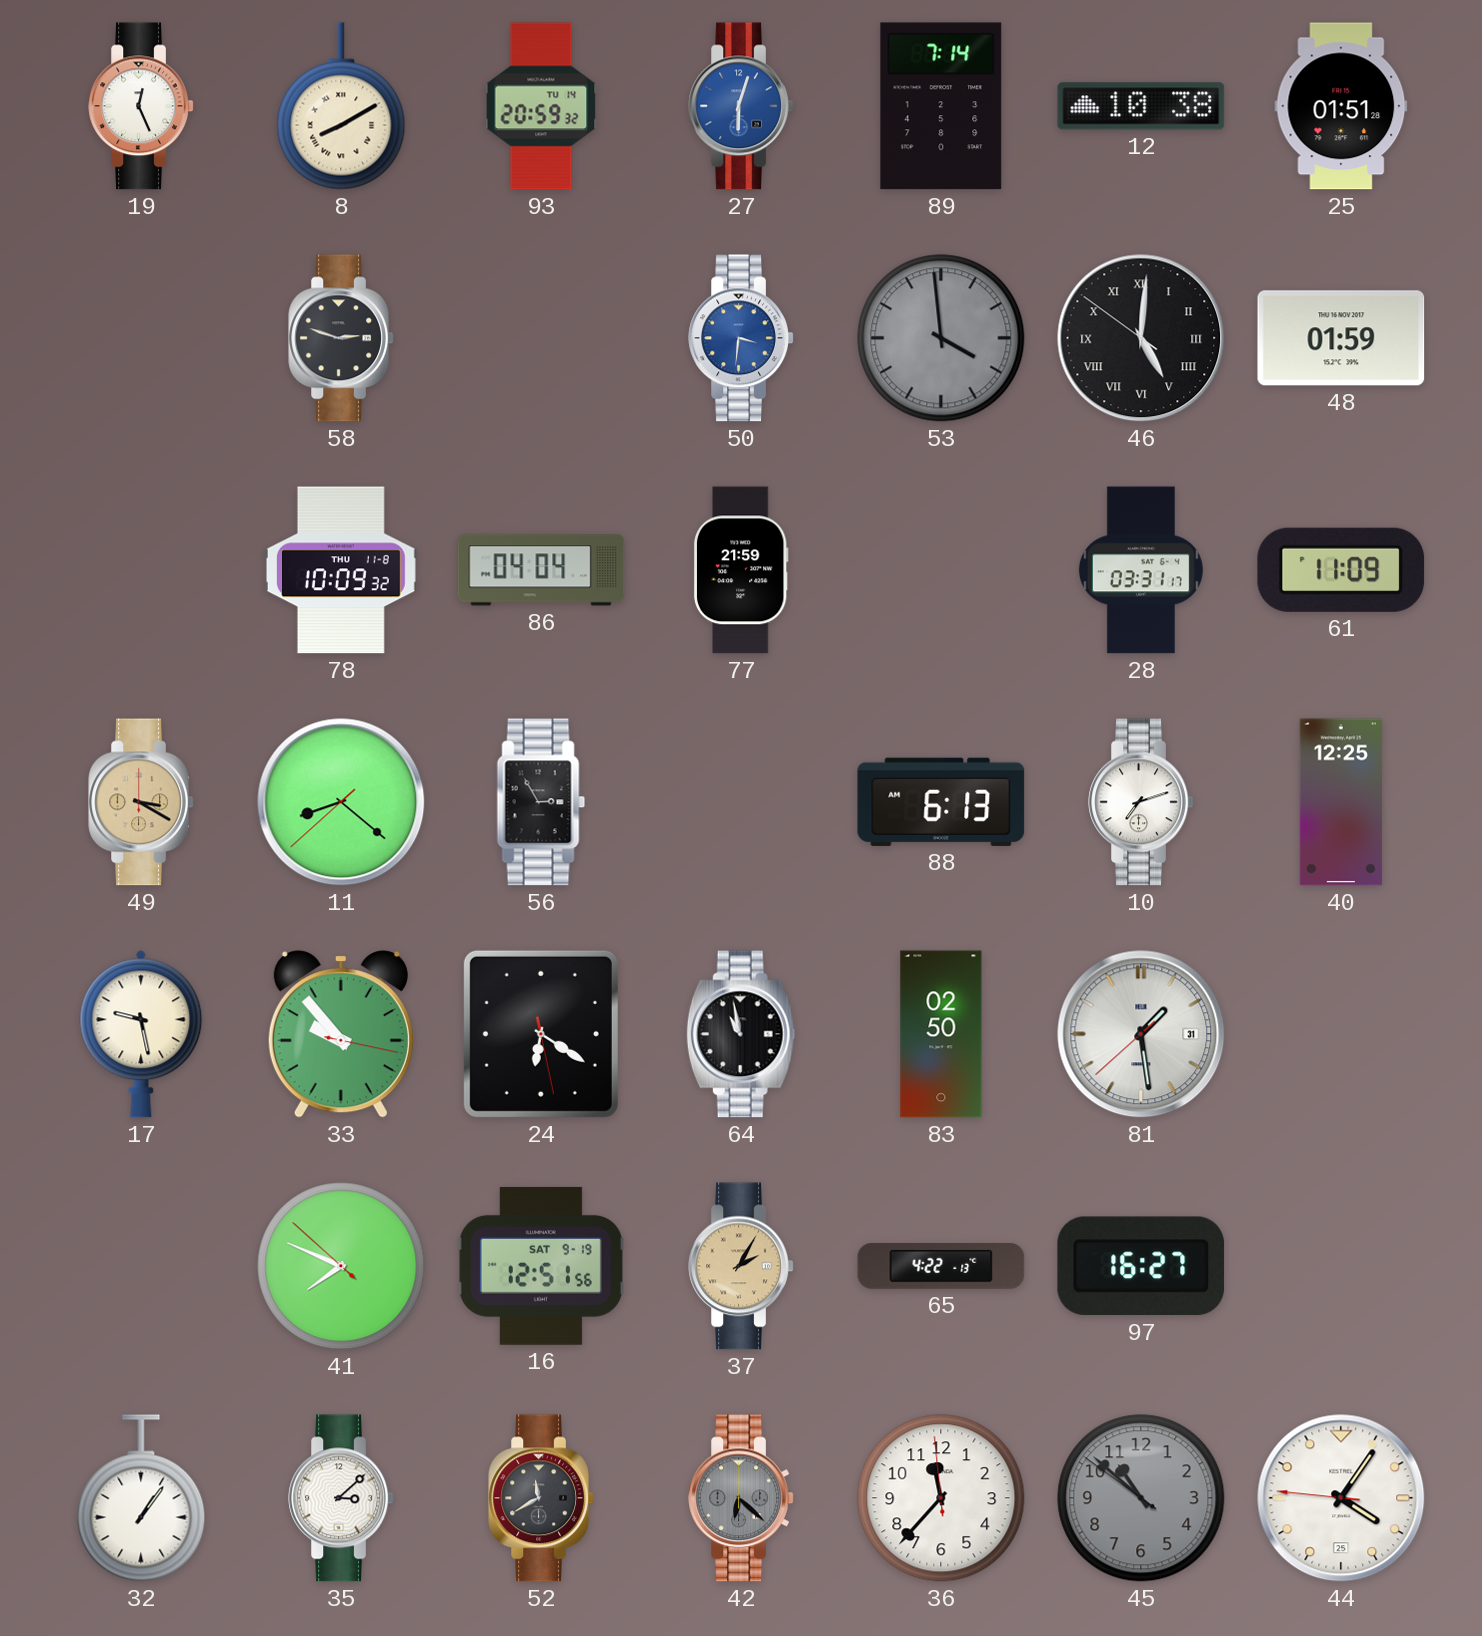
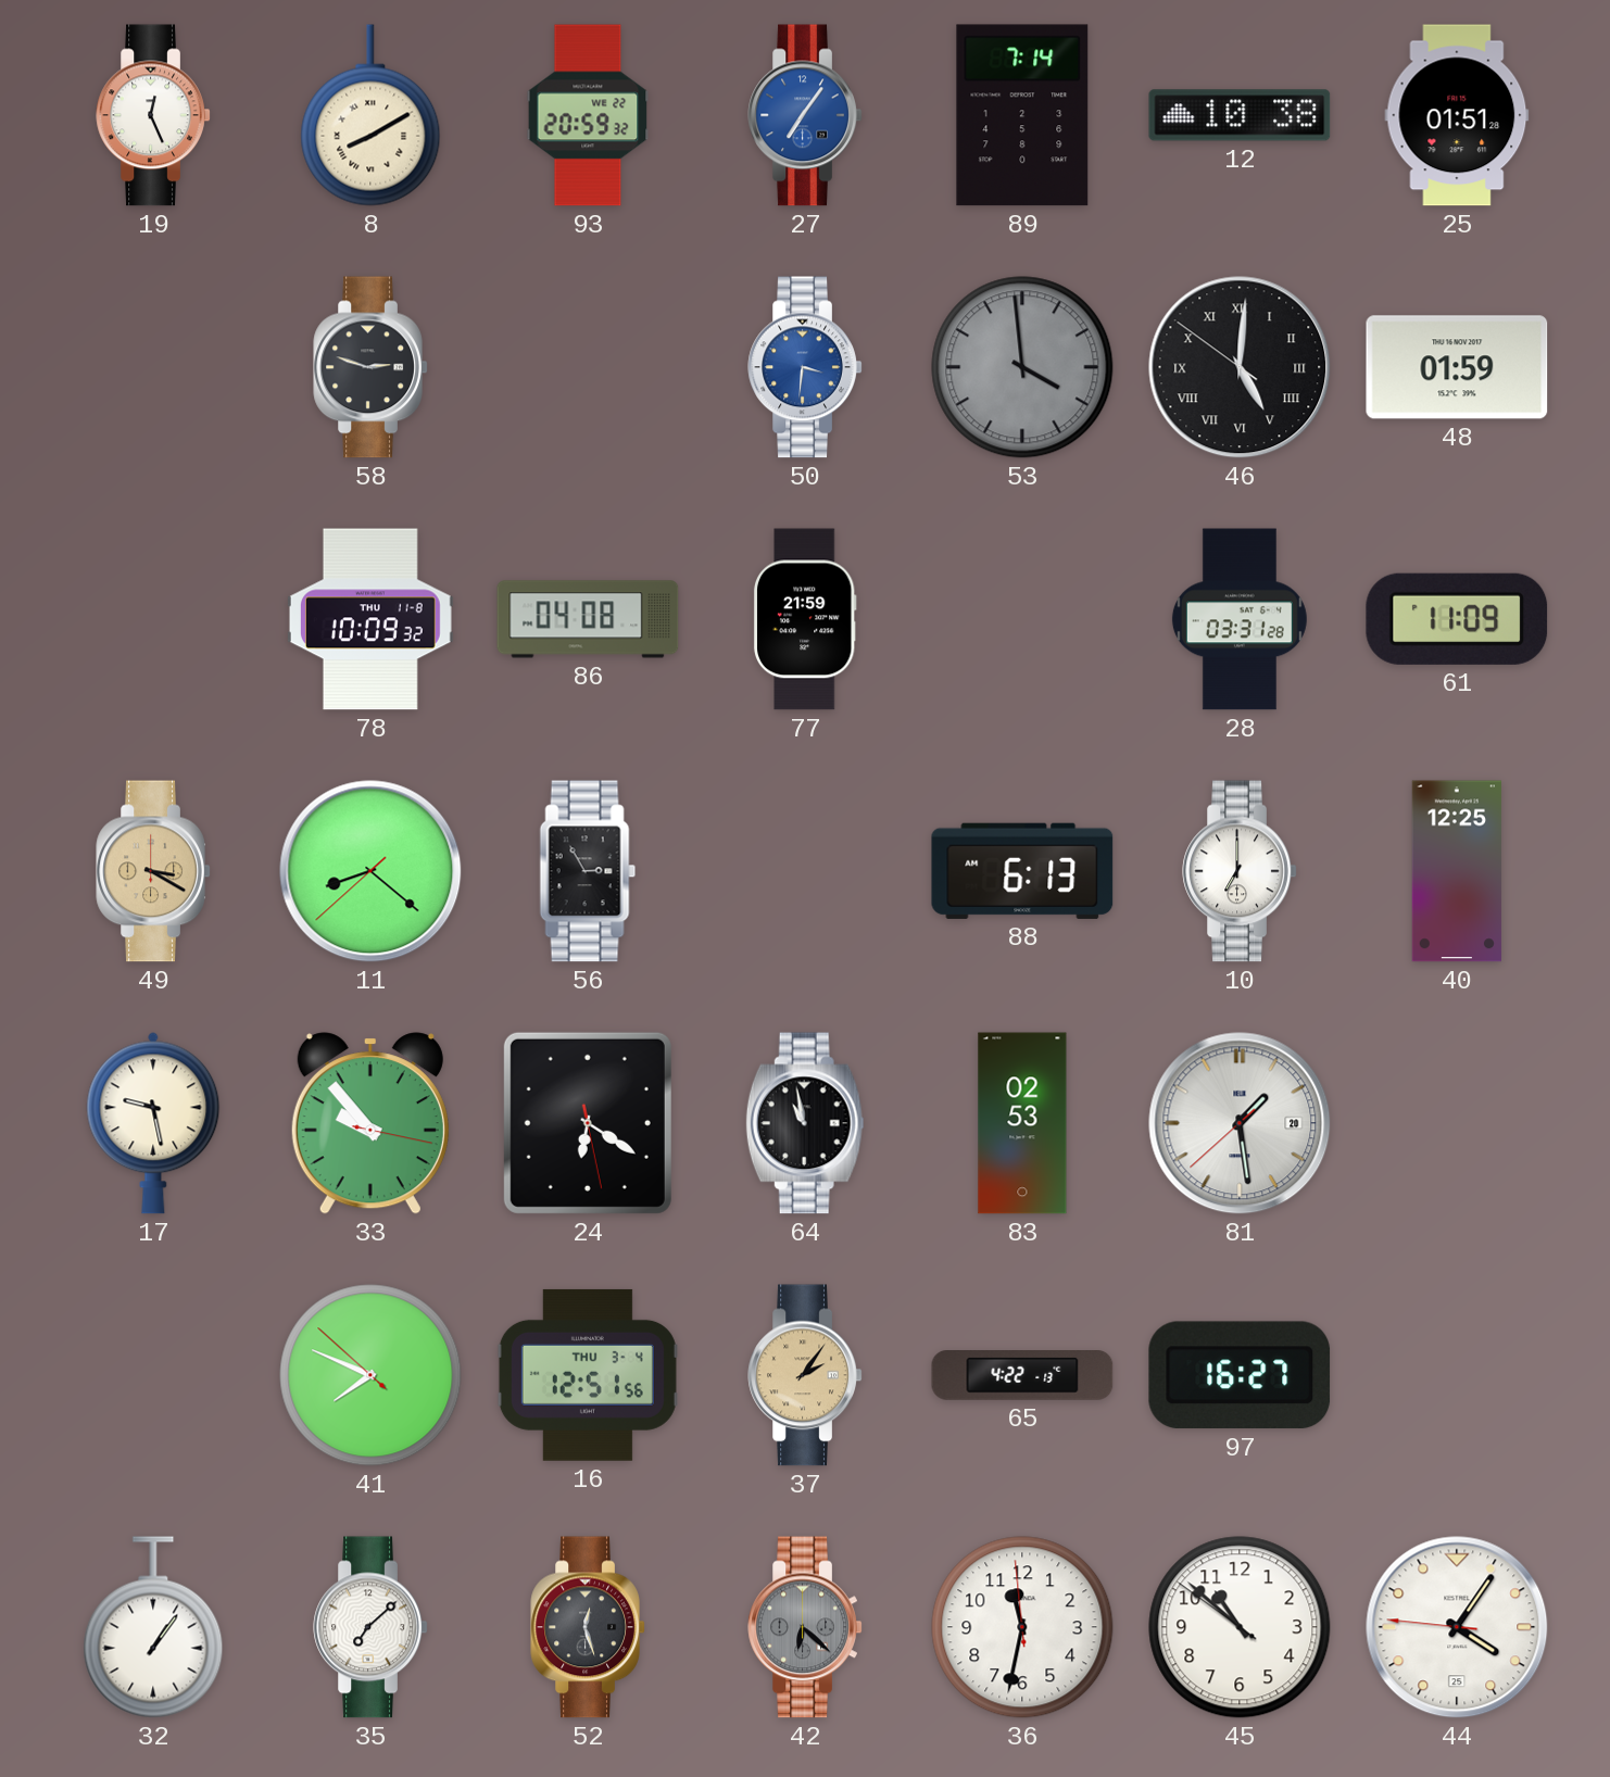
93 date: TU 14 -> WE 22
27: 6:03 -> 7:06
86: 04:04 -> 04:08
28: 03:31:17 -> 03:31:28
10: 7:12 -> 7:00
83: 02:50 -> 02:53
81 date: 31 -> 20
16 date: SAT 9-19 -> THU 3-4
37: 2:05 -> 2:06
35: 3:08 -> 7:08
52: 11:40 -> 12:27
36: 11:36 -> 11:31
45 dial: grey -> white
